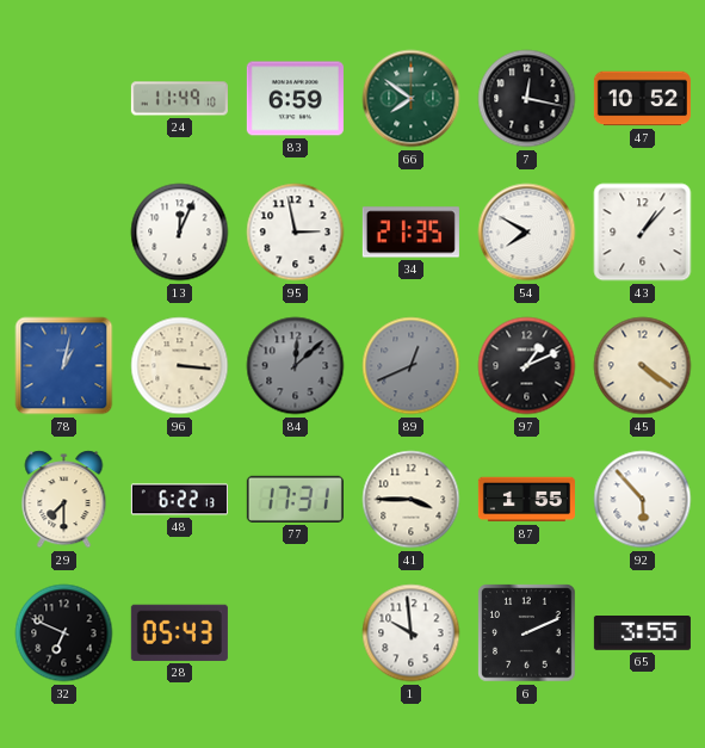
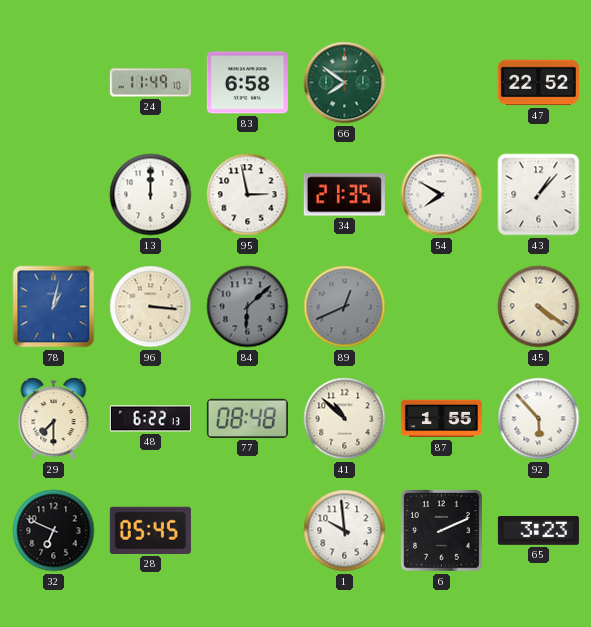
83: 6:59 -> 6:58
7: 12:17 -> none
47: 10:52 -> 22:52
13: 12:04 -> 12:00
84: 12:08 -> 6:08
97: 1:11 -> none
77: 17:31 -> 08:48
41: 3:45 -> 10:52
28: 05:43 -> 05:45
65: 3:55 -> 3:23
